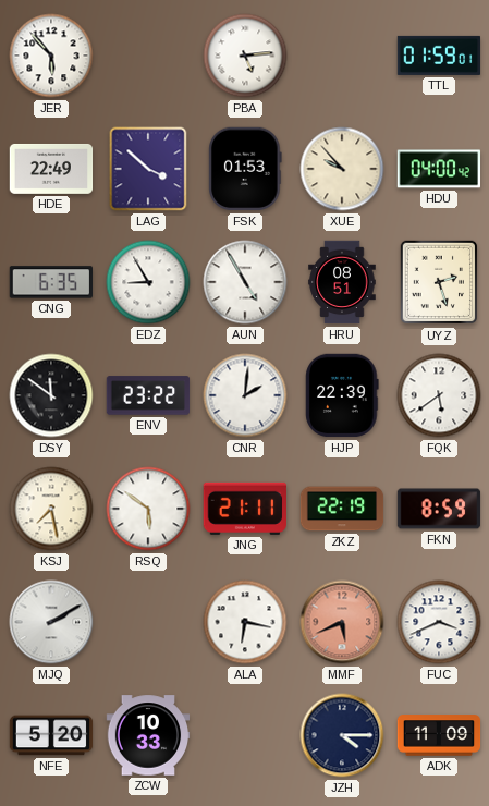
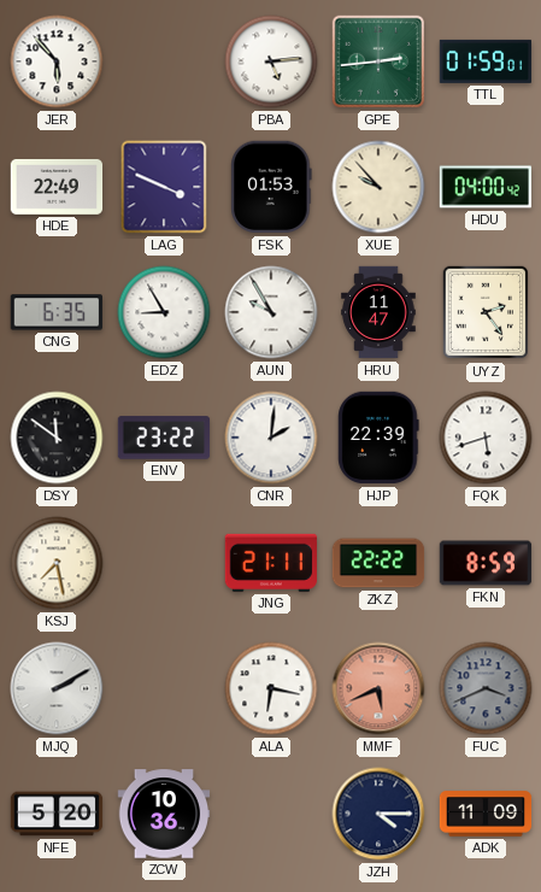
GPE: none -> 2:44
LAG: 3:52 -> 3:49
AUN: 4:55 -> 9:55
HRU: 08:51 -> 11:47
UYZ: 2:27 -> 2:24
FQK: 5:39 -> 5:42
RSQ: 5:51 -> none
ZKZ: 22:19 -> 22:22
FUC dial: white -> grey
ZCW: 10:33 -> 10:36
